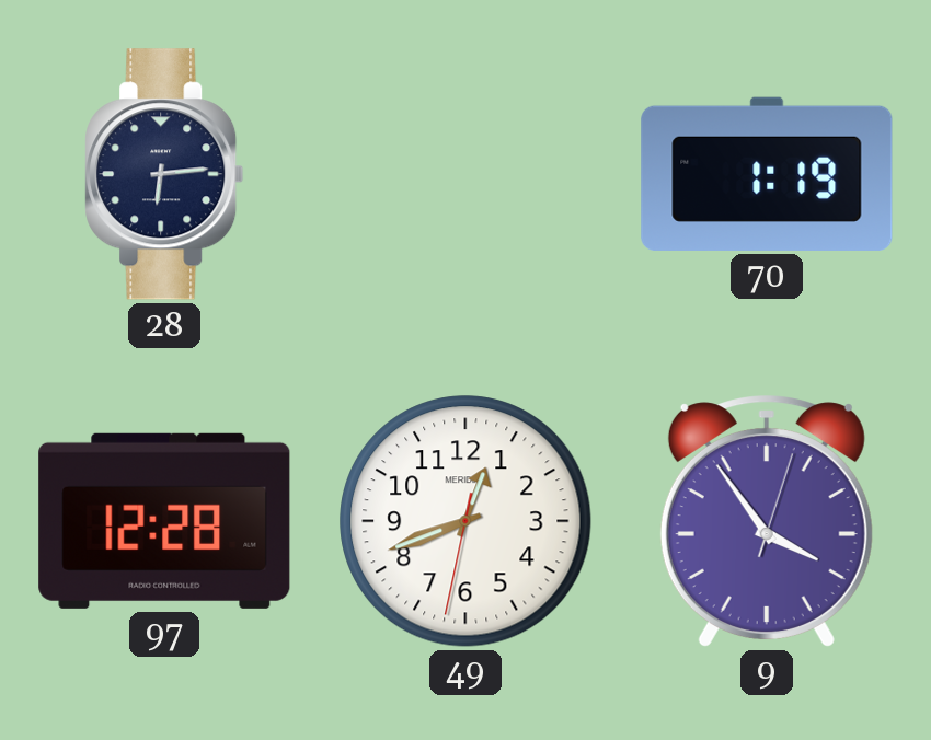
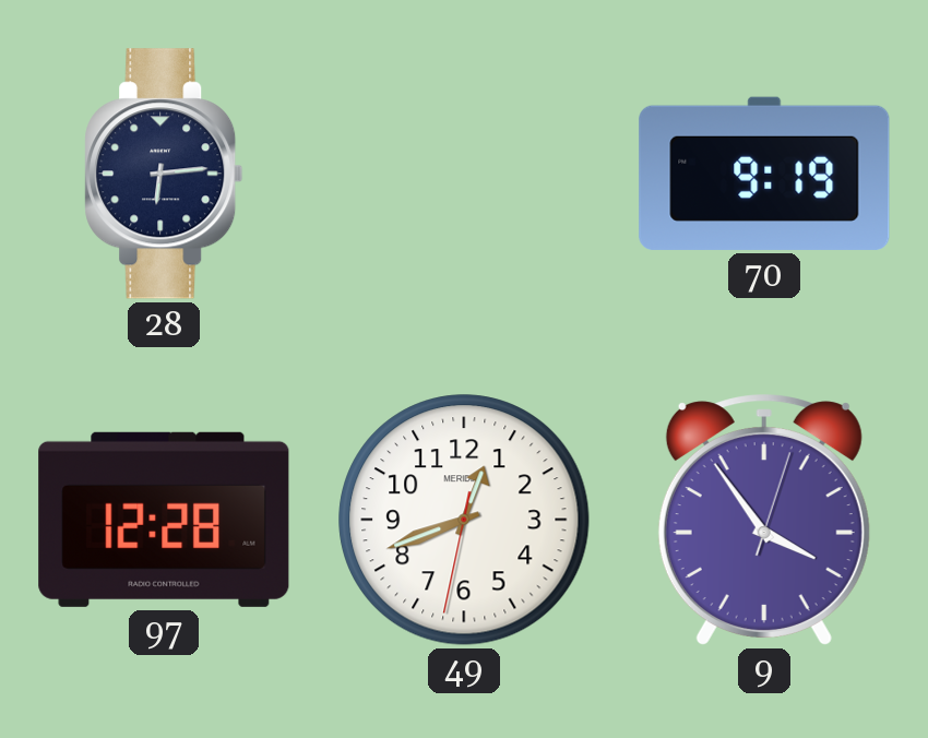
70: 1:19 -> 9:19
